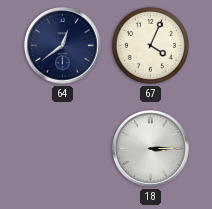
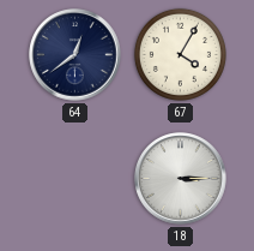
67: 4:04 -> 4:05
